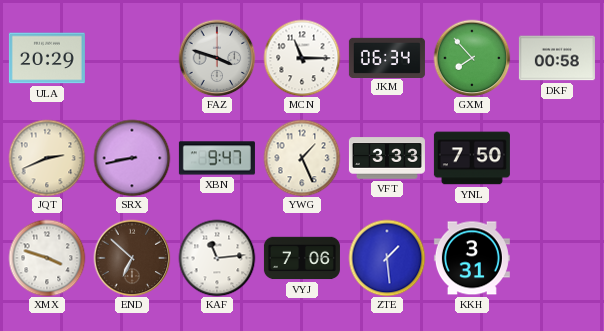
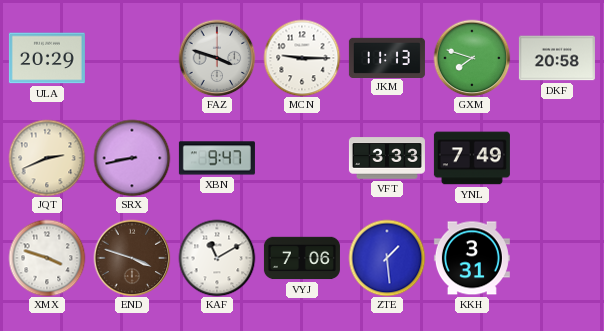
MCN: 11:15 -> 9:15
JKM: 06:34 -> 11:13
GXM: 7:53 -> 7:48
DKF: 00:58 -> 20:58
YWG: 1:26 -> none
YNL: 7:50 -> 7:49
END: 6:52 -> 3:48
KAF: 11:14 -> 11:10
